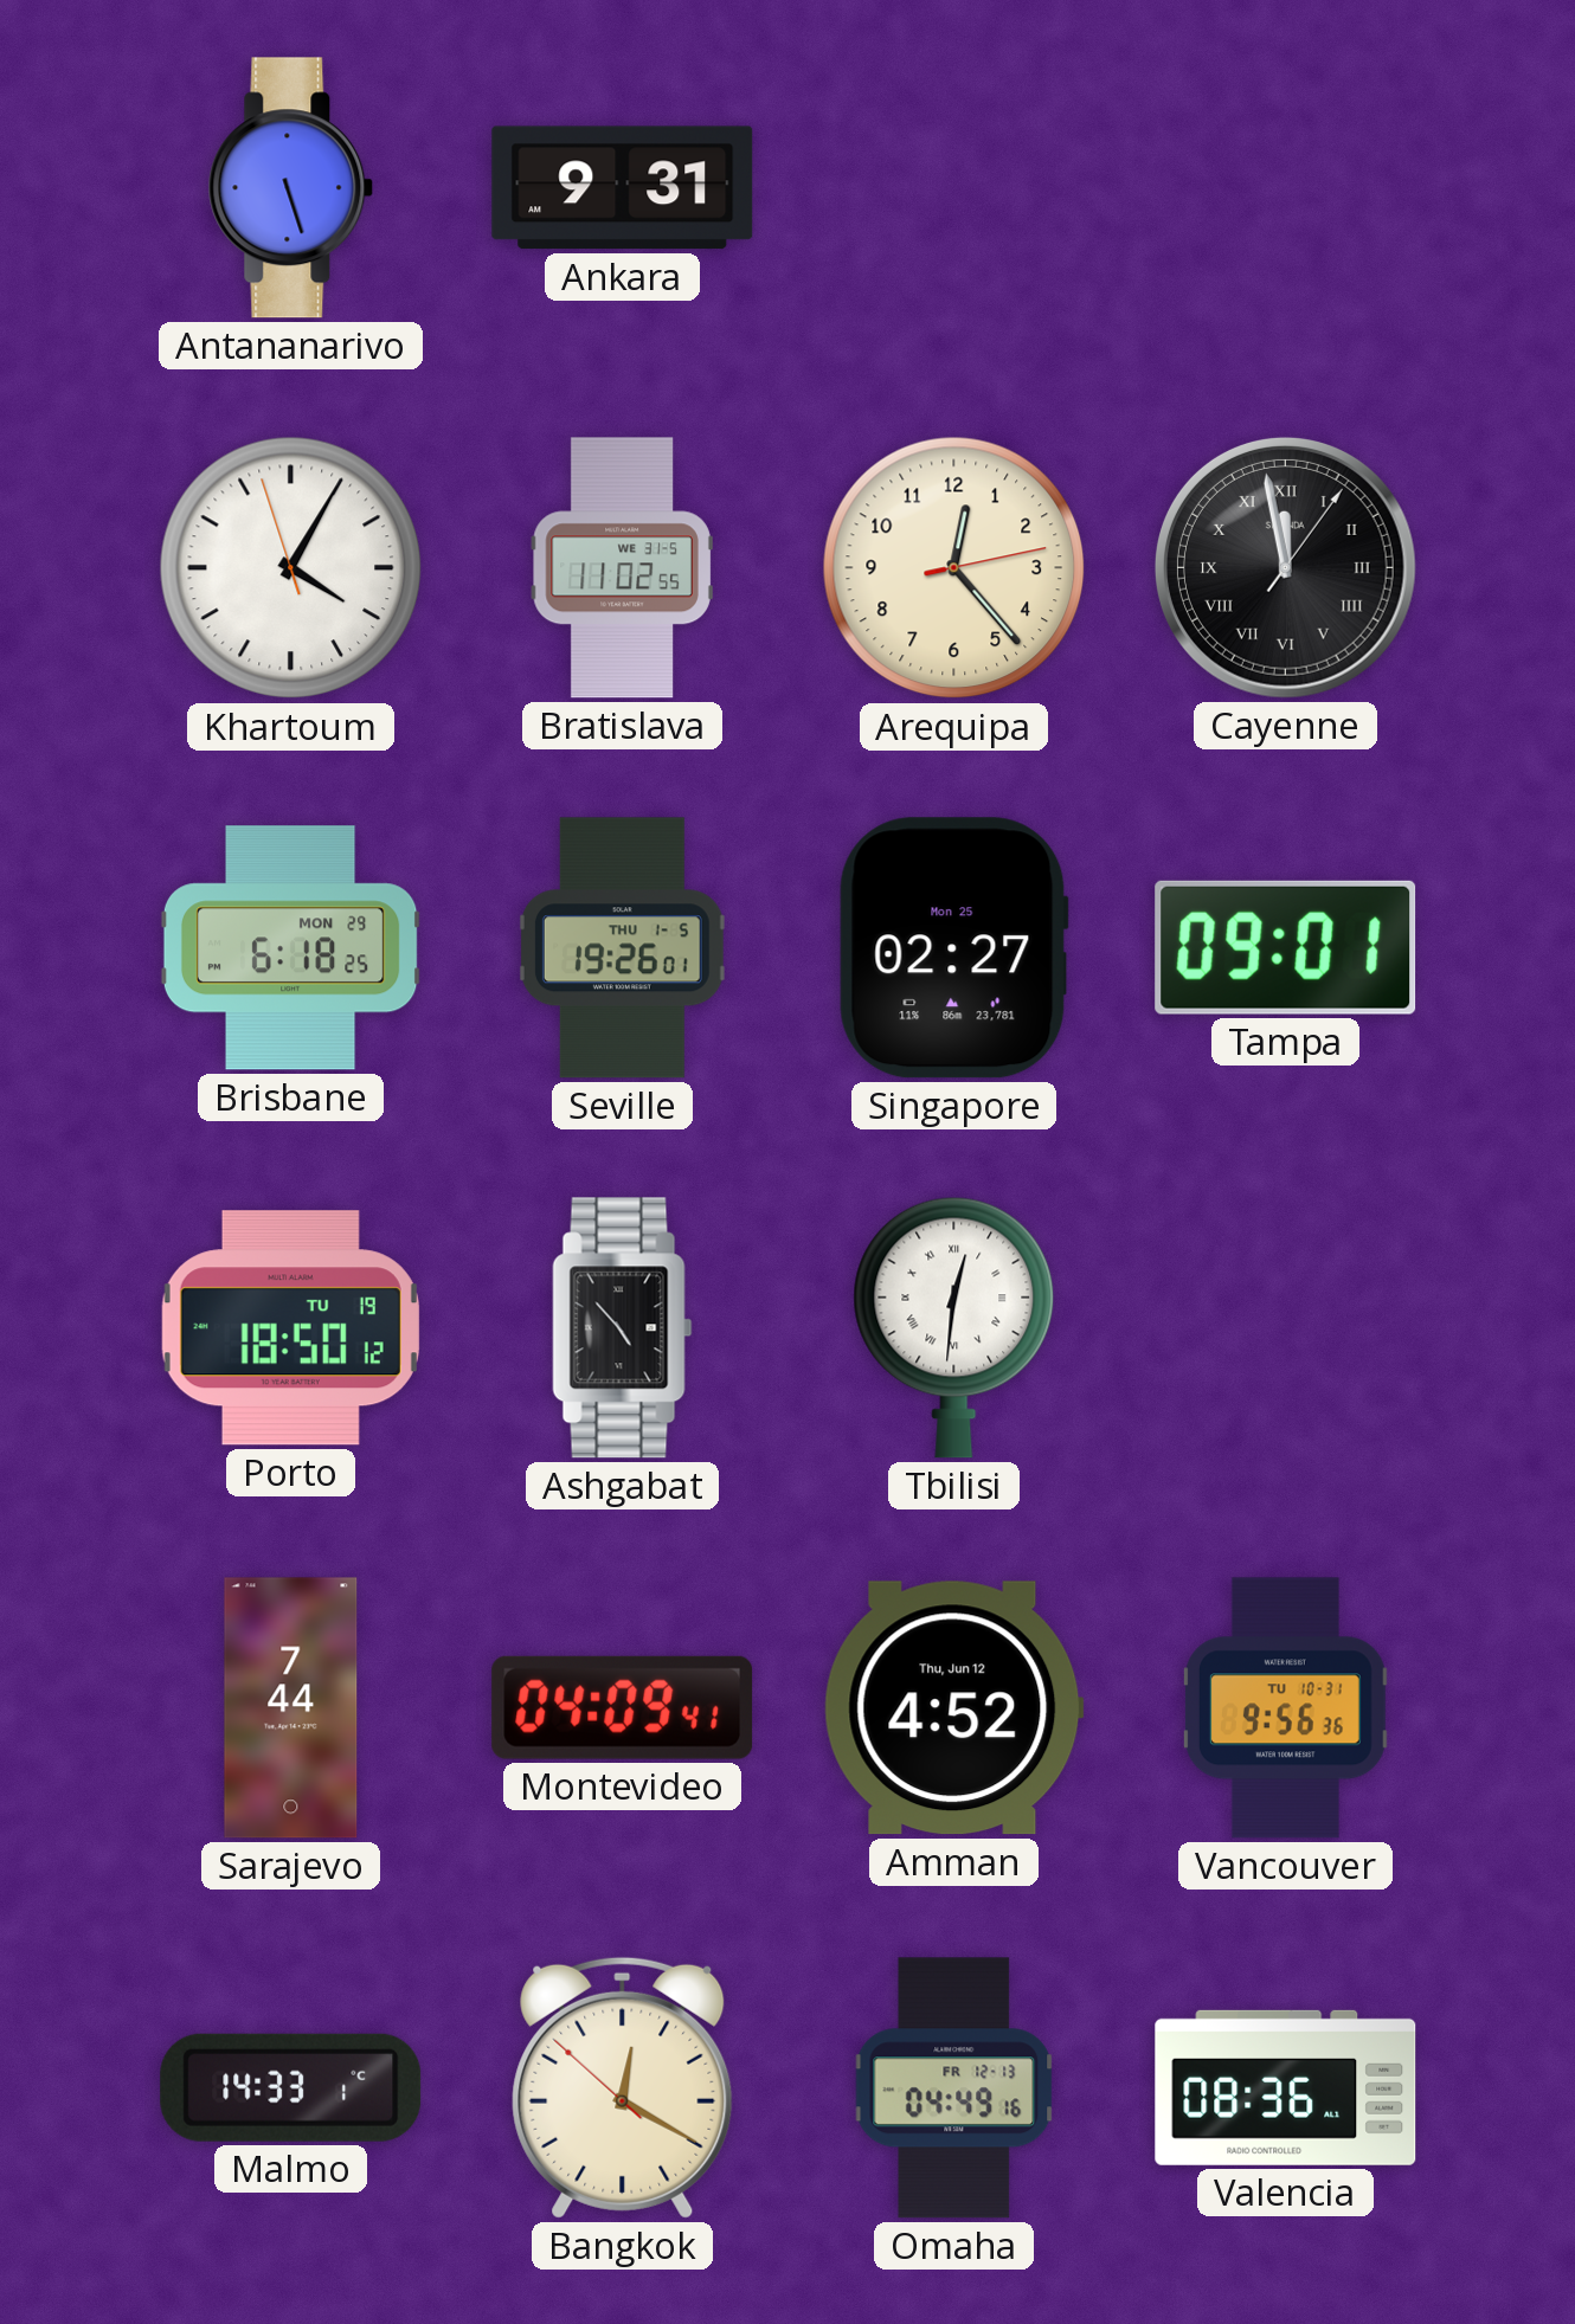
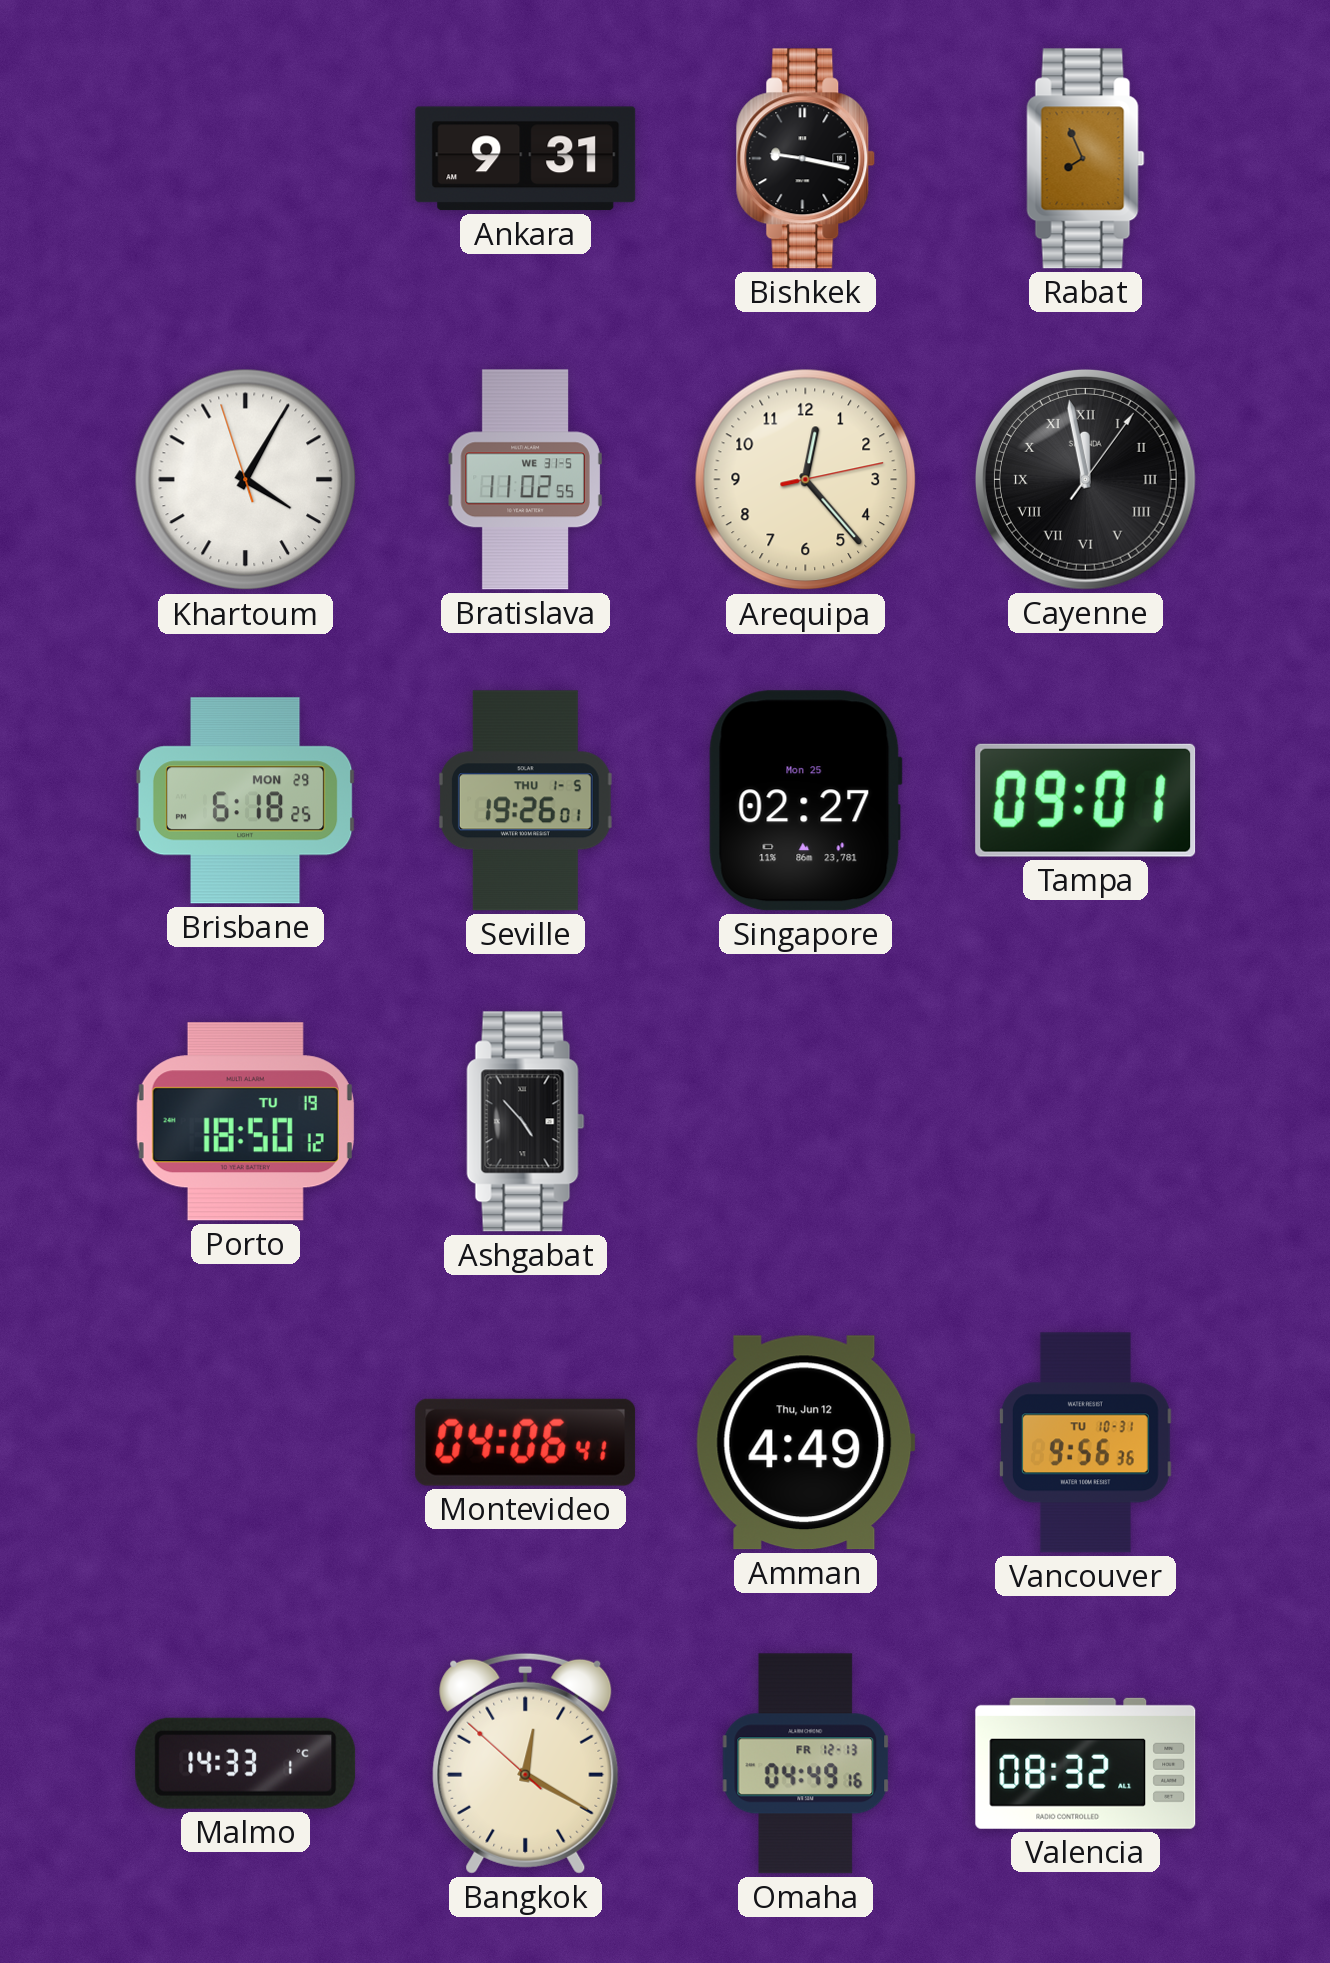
Antananarivo: 5:27 -> none
Bishkek: none -> 9:17
Rabat: none -> 7:56
Tbilisi: 12:31 -> none
Sarajevo: 7:44 -> none
Montevideo: 04:09 -> 04:06
Amman: 4:52 -> 4:49
Valencia: 08:36 -> 08:32
